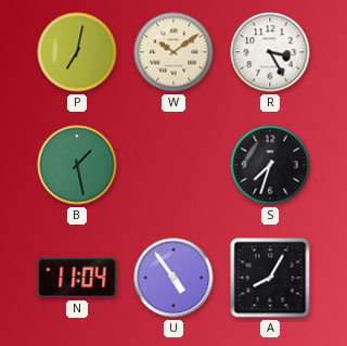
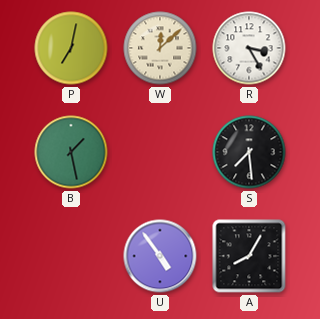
W: 10:09 -> 12:08
S: 7:33 -> 7:29
N: 11:04 -> none
